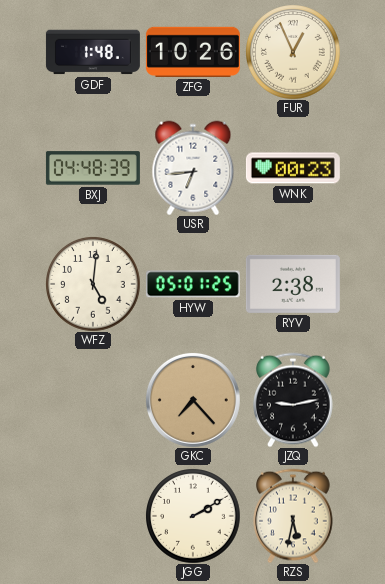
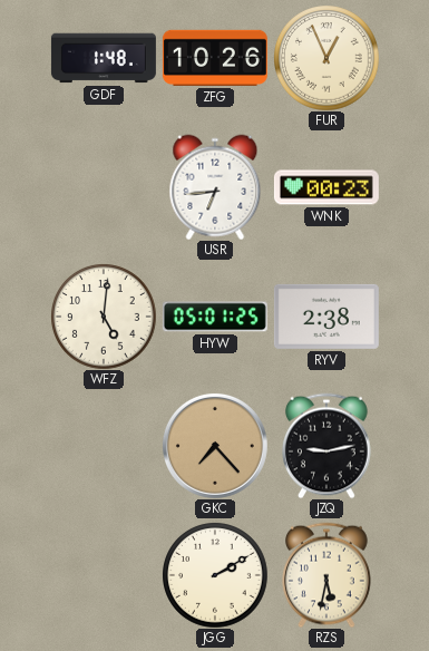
BXJ: 04:48 -> none
